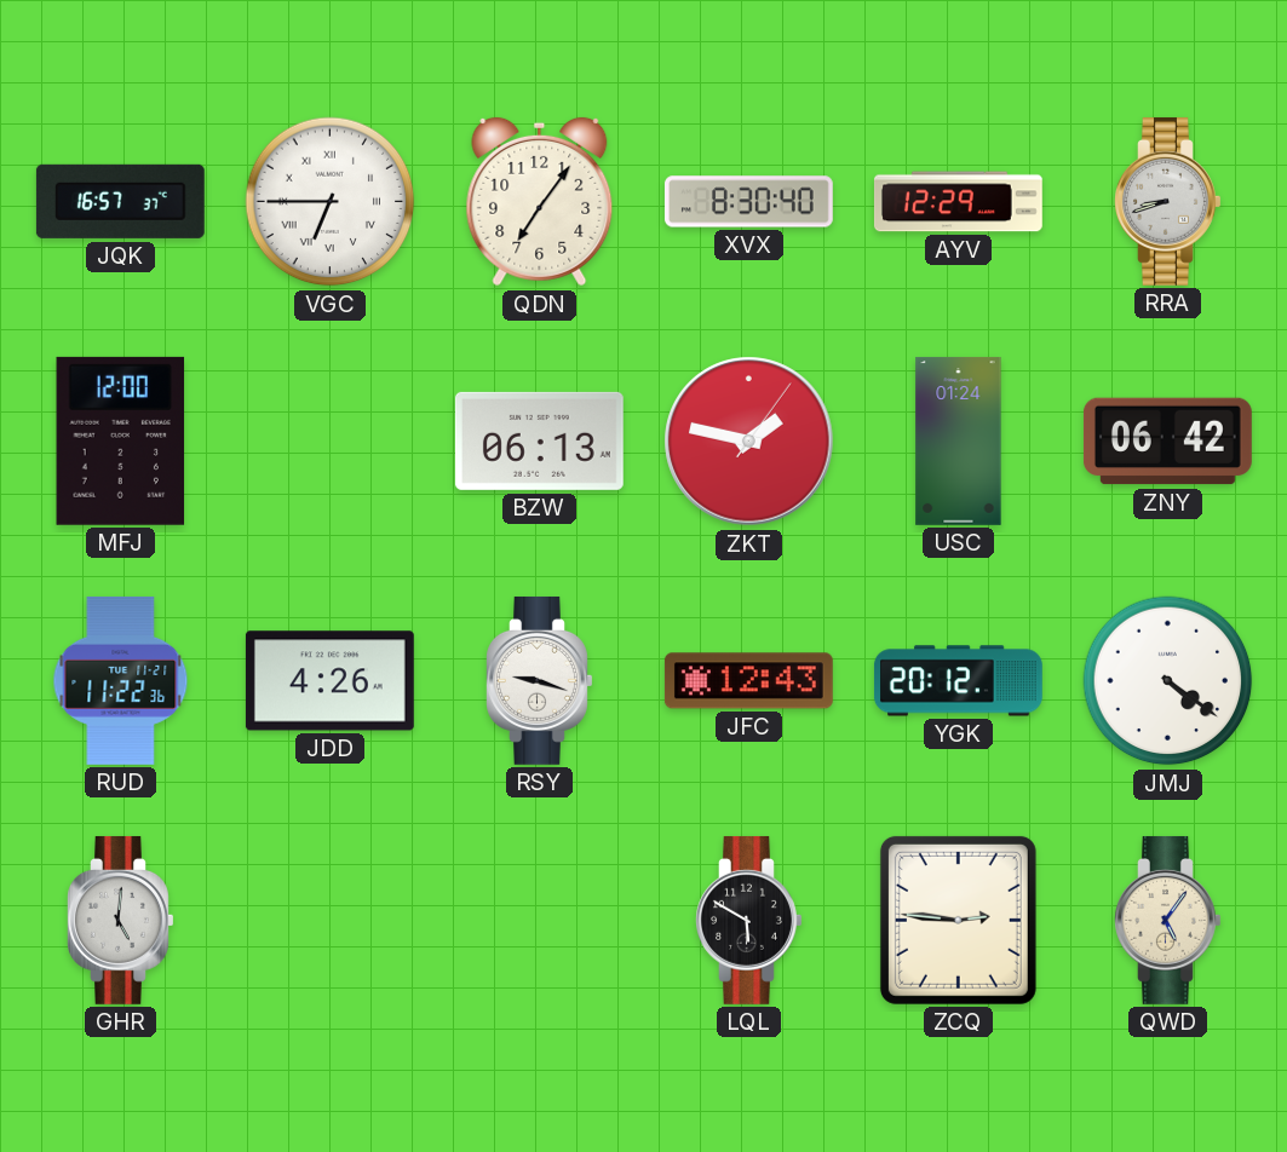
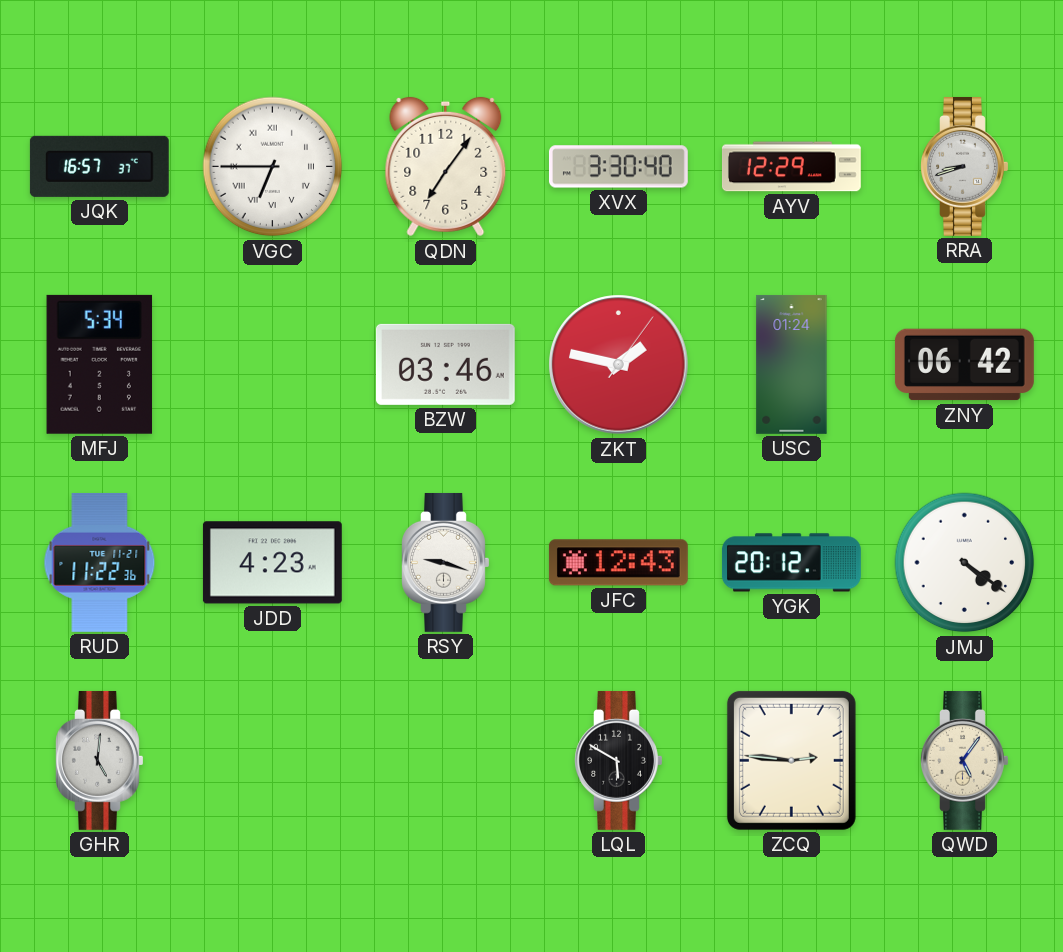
XVX: 8:30 -> 3:30
MFJ: 12:00 -> 5:34
BZW: 06:13 -> 03:46
JDD: 4:26 -> 4:23
